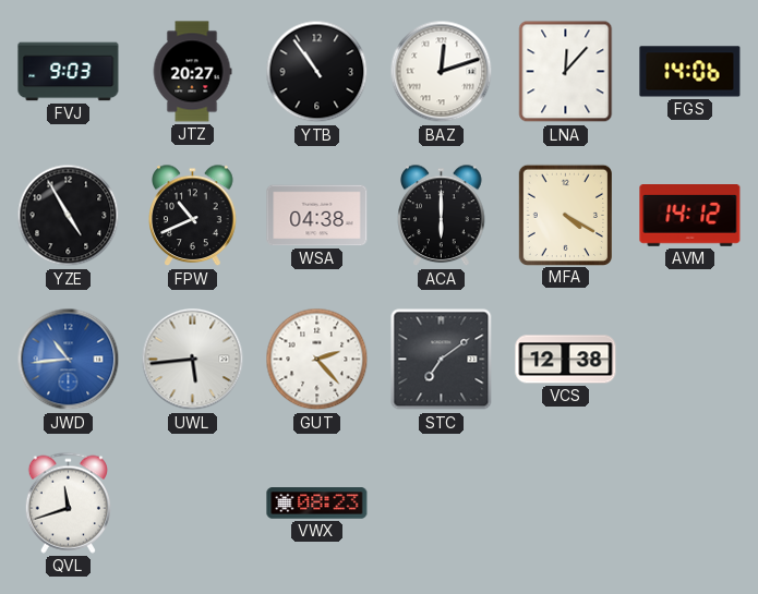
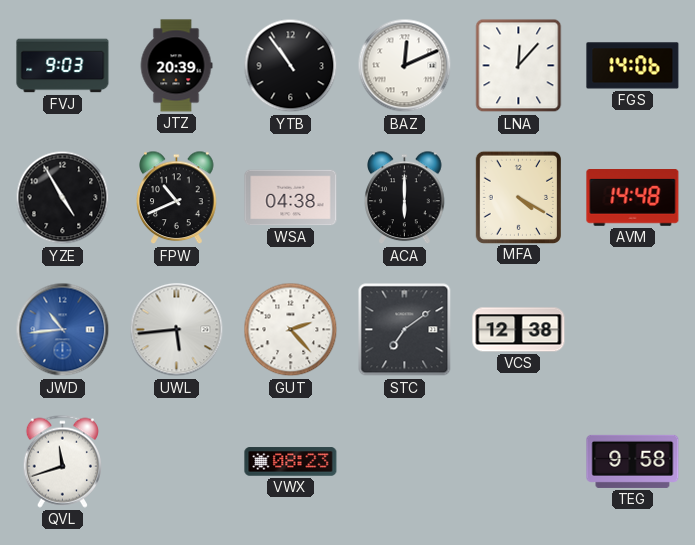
JTZ: 20:27 -> 20:39
BAZ: 12:12 -> 12:11
AVM: 14:12 -> 14:48
TEG: none -> 9:58
